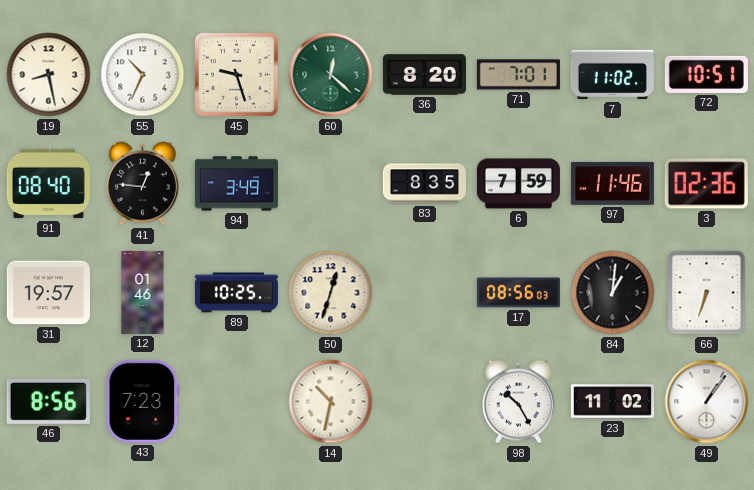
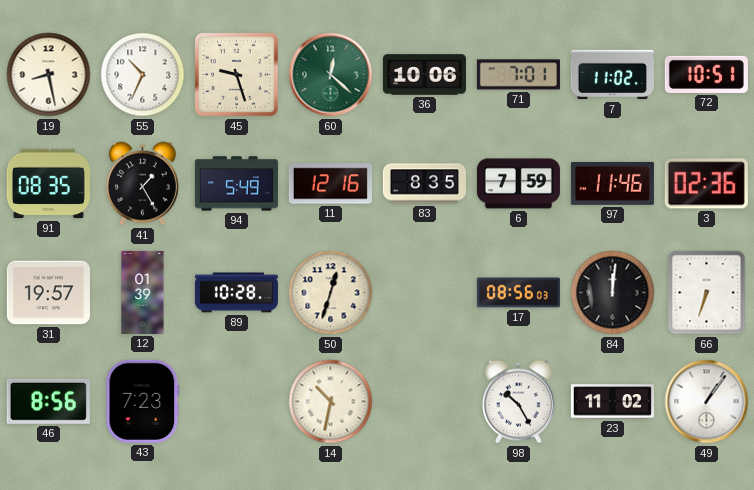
36: 8:20 -> 10:06
91: 08:40 -> 08:35
41: 12:46 -> 1:25
94: 3:49 -> 5:49
11: none -> 12:16
12: 01:46 -> 01:39
89: 10:25 -> 10:28
84: 1:01 -> 12:01
